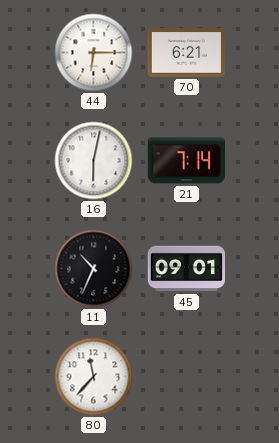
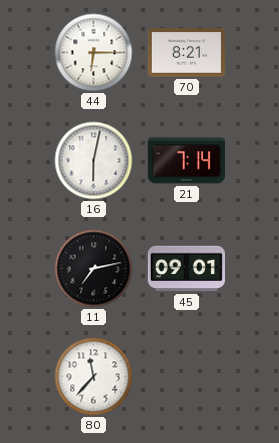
70: 6:21 -> 8:21
11: 10:34 -> 7:13
